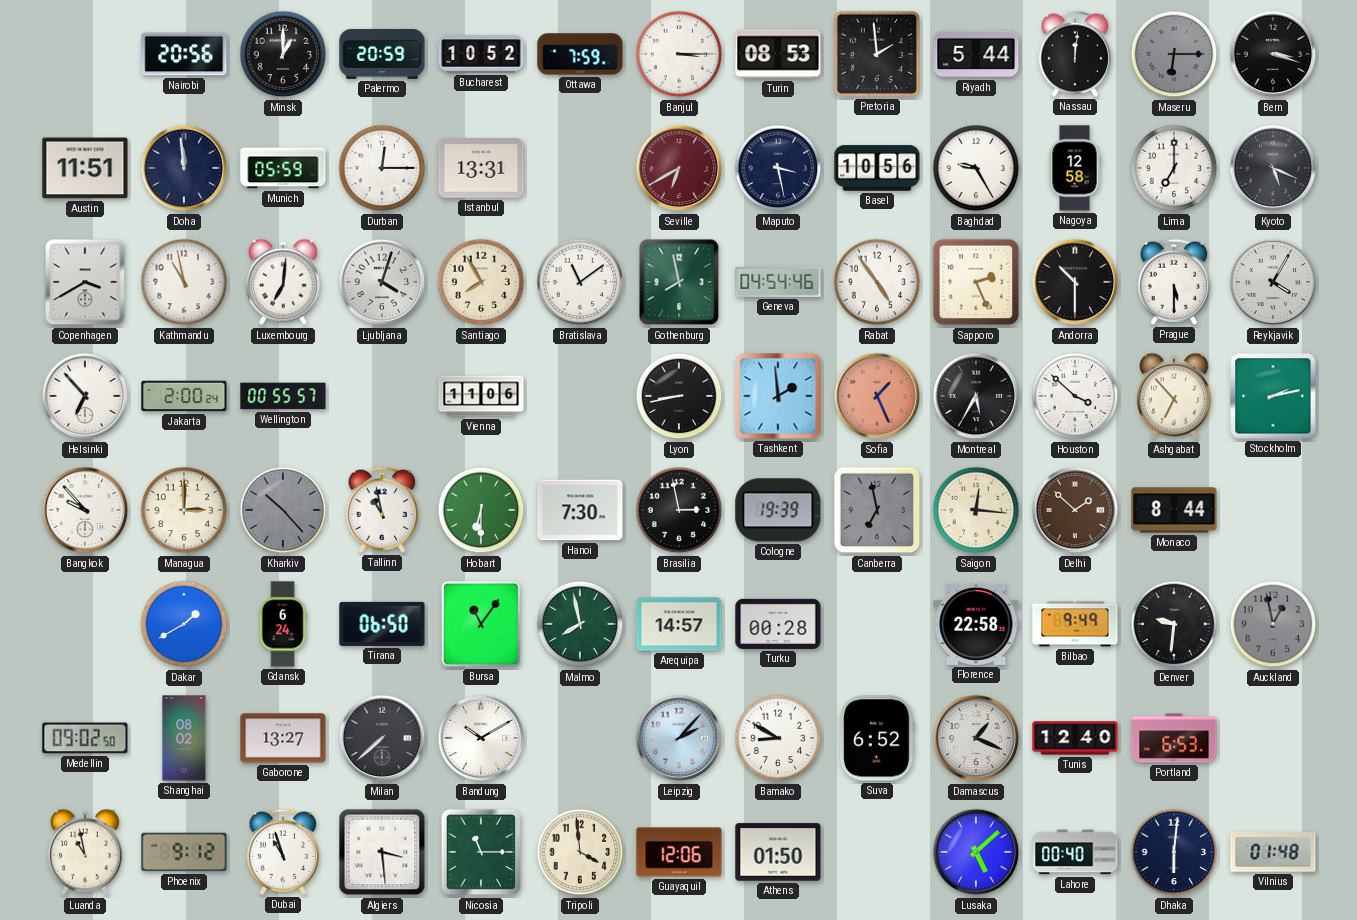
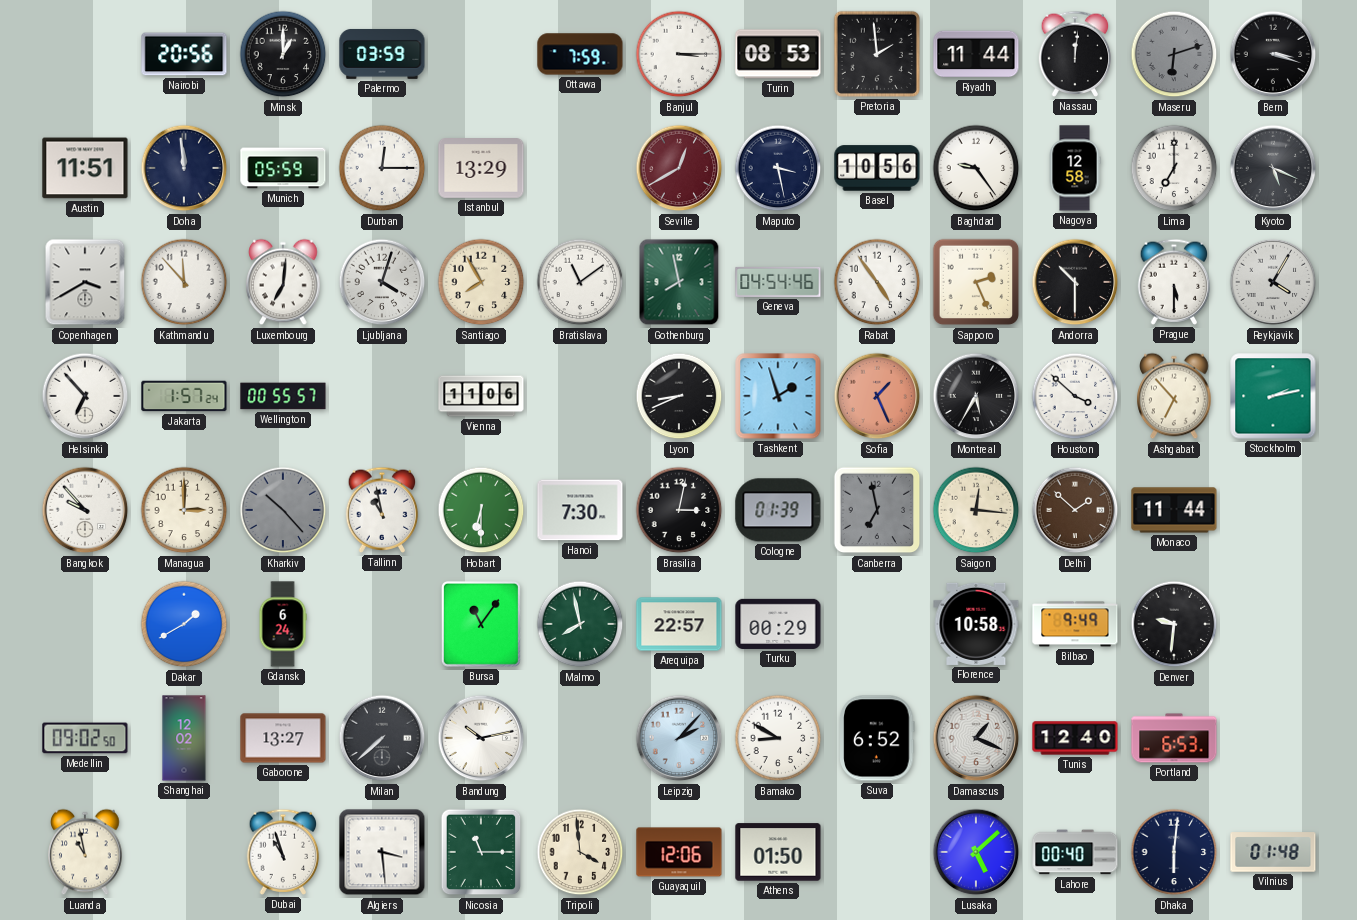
Palermo: 20:59 -> 03:59
Bucharest: 10:52 -> none
Riyadh: 5:44 -> 11:44
Maseru: 6:15 -> 6:12
Istanbul: 13:31 -> 13:29
Seville: 6:40 -> 12:40
Baghdad: 9:25 -> 9:24
Kathmandu: 10:58 -> 11:53
Jakarta: 2:00 -> 1:57
Lyon: 8:43 -> 8:41
Tashkent: 1:59 -> 1:57
Brasilia: 2:58 -> 3:02
Cologne: 19:39 -> 01:39
Monaco: 8:44 -> 11:44
Tirana: 06:50 -> none
Arequipa: 14:57 -> 22:57
Turku: 00:28 -> 00:29
Florence: 22:58 -> 10:58
Auckland: 12:58 -> none
Shanghai: 08:02 -> 12:02
Bandung: 10:10 -> 10:13
Phoenix: 9:12 -> none
